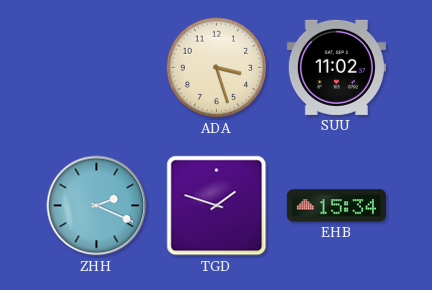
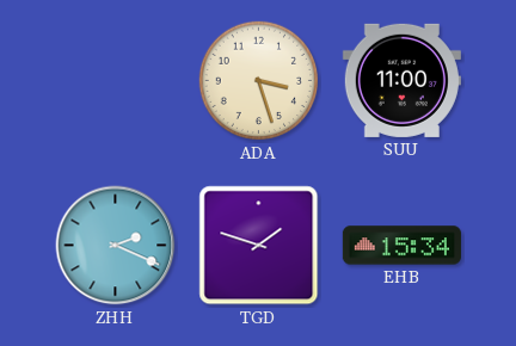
SUU: 11:02 -> 11:00
